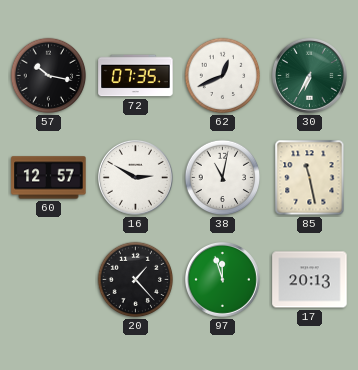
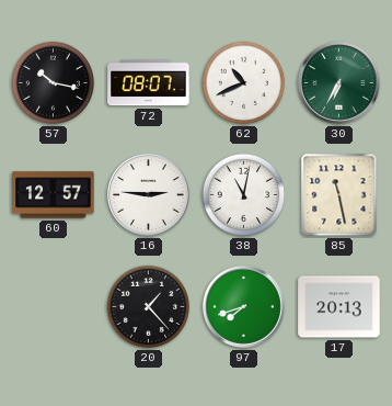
72: 07:35 -> 08:07
62: 12:41 -> 10:41
16: 2:50 -> 2:46
97: 11:57 -> 7:42
